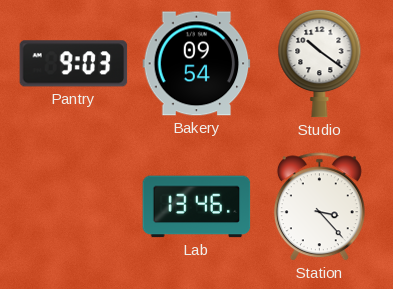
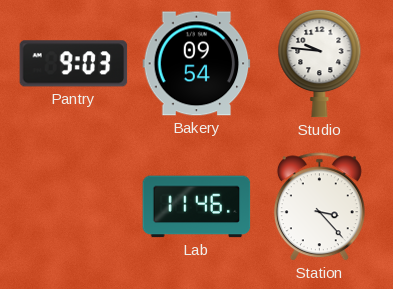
Studio: 10:21 -> 9:46
Lab: 13:46 -> 11:46
